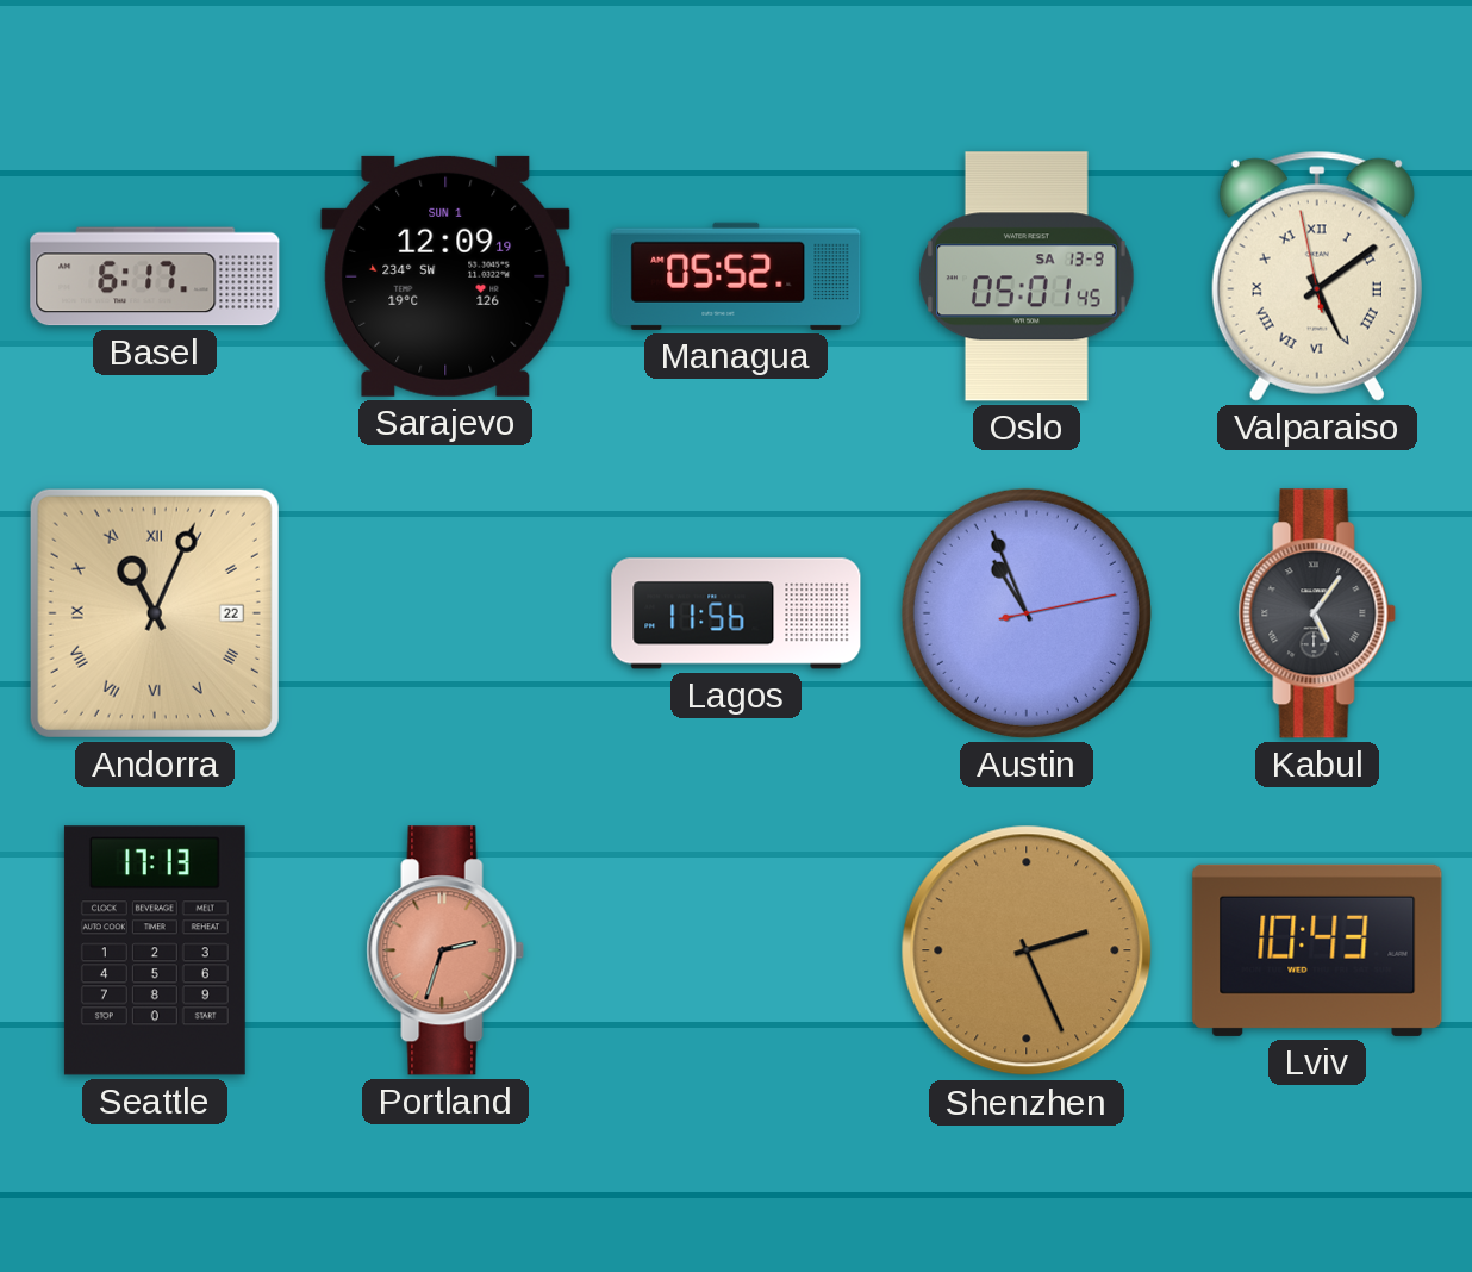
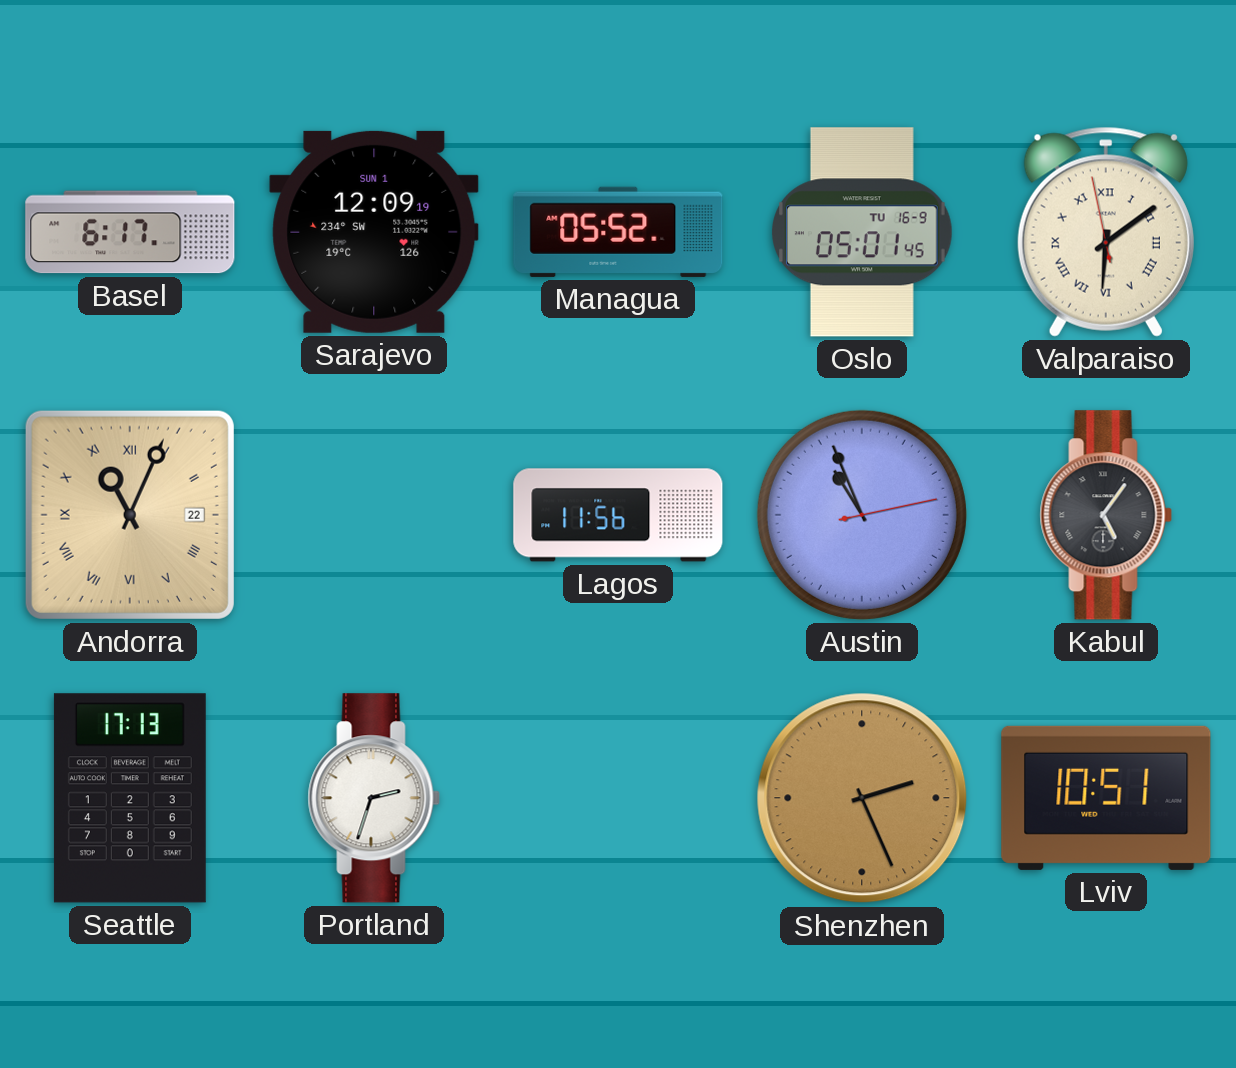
Oslo date: SA 13-9 -> TU 16-9
Valparaiso: 5:08 -> 6:08
Portland dial: salmon -> white
Lviv: 10:43 -> 10:51
